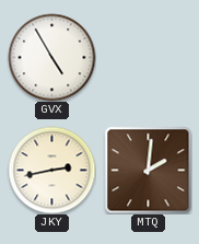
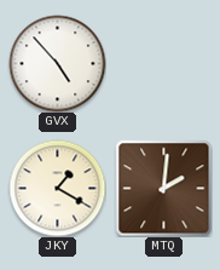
GVX: 4:55 -> 4:53
JKY: 2:43 -> 1:20
